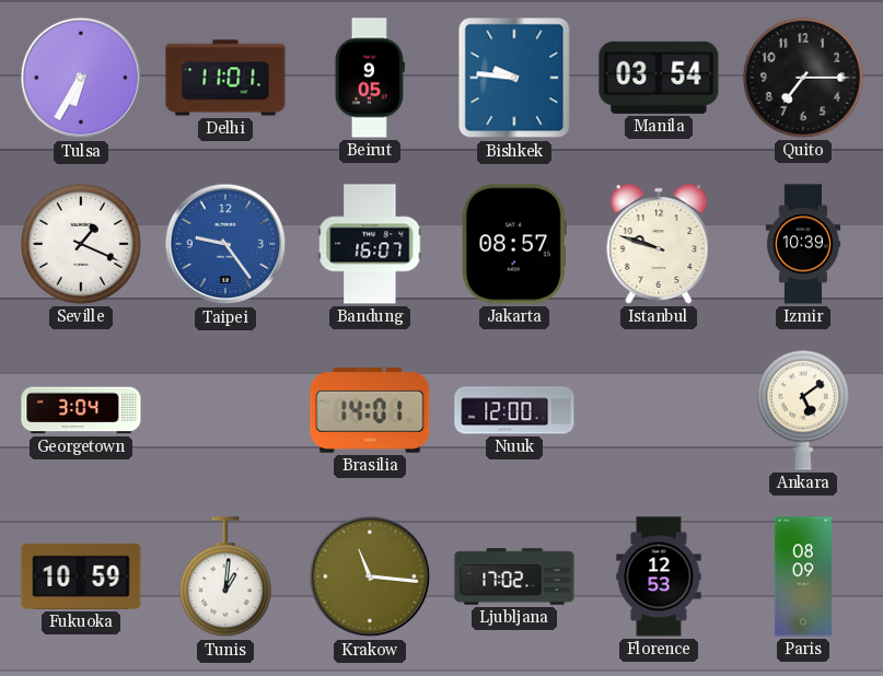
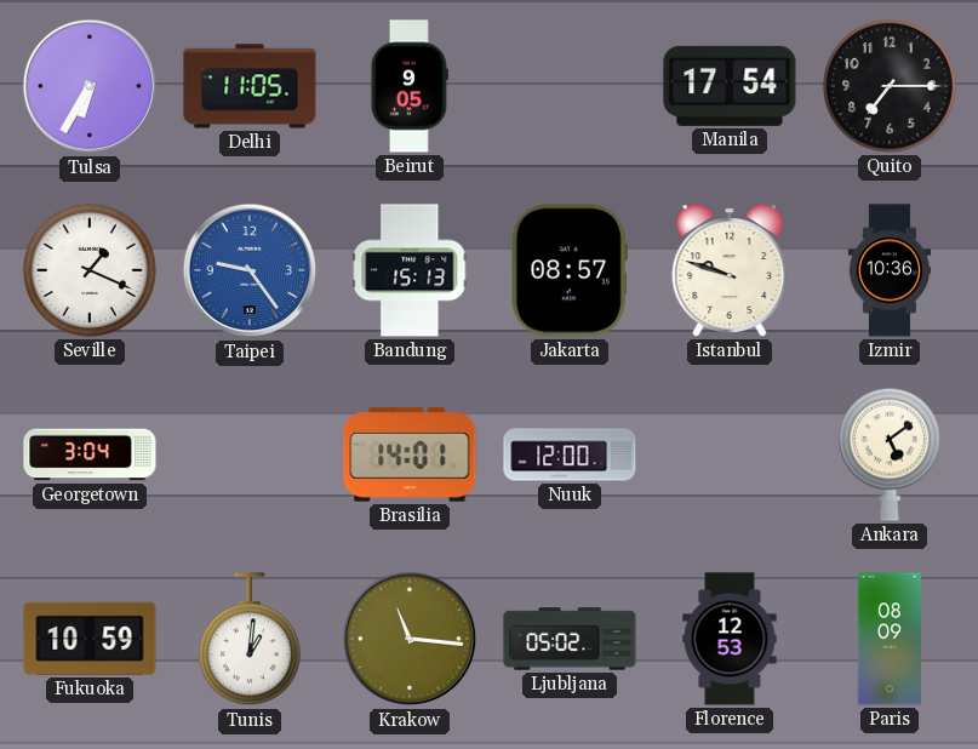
Delhi: 11:01 -> 11:05
Bishkek: 9:46 -> none
Manila: 03:54 -> 17:54
Bandung: 16:07 -> 15:13
Izmir: 10:39 -> 10:36
Ljubljana: 17:02 -> 05:02
